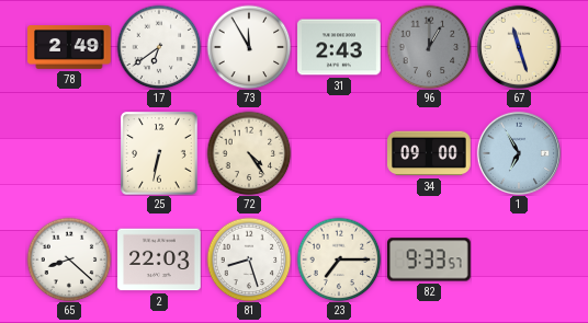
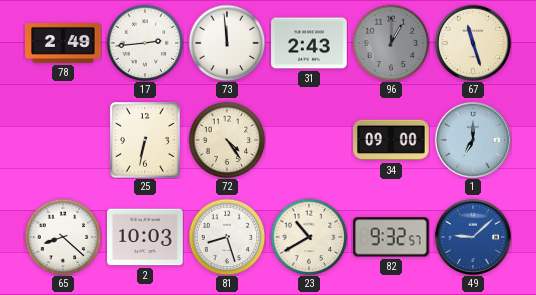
17: 6:39 -> 2:44
73: 11:55 -> 11:59
1: 6:55 -> 7:00
2: 22:03 -> 10:03
23: 7:15 -> 10:40
82: 9:33 -> 9:32
49: none -> 9:08
